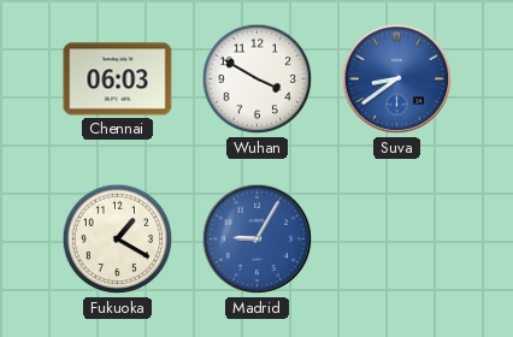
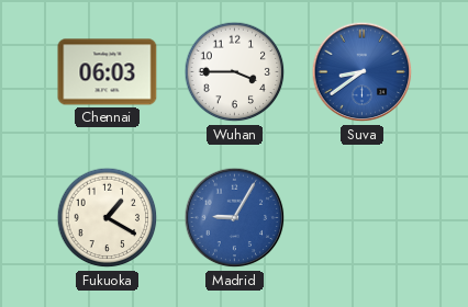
Wuhan: 3:50 -> 3:45
